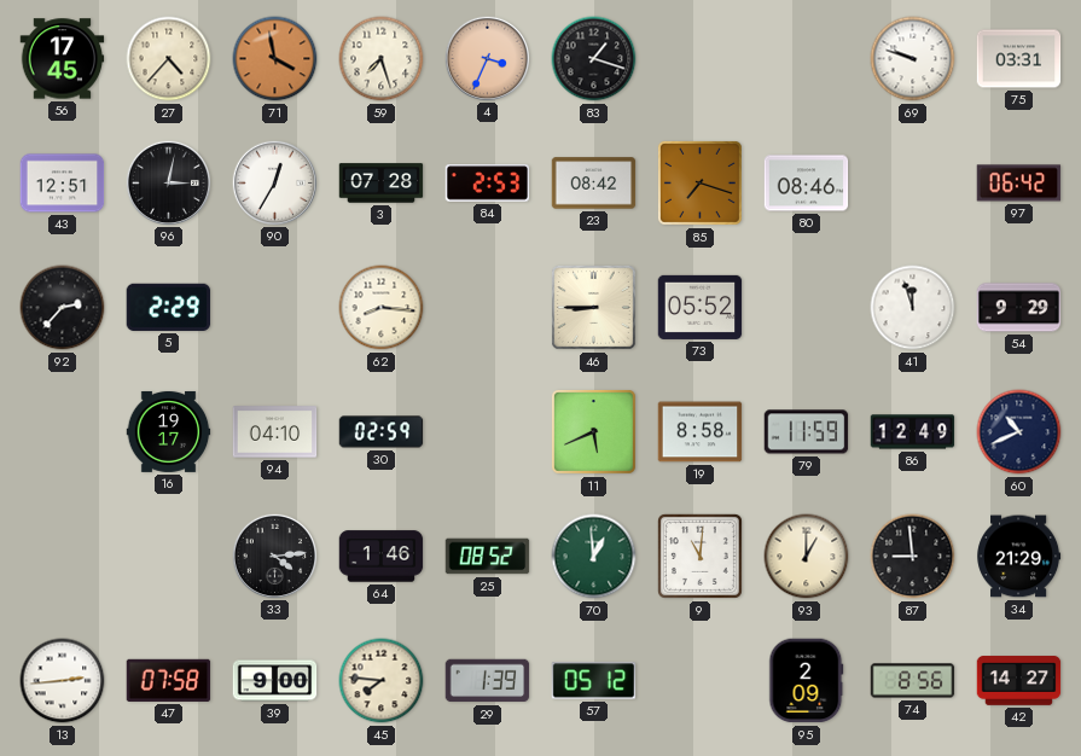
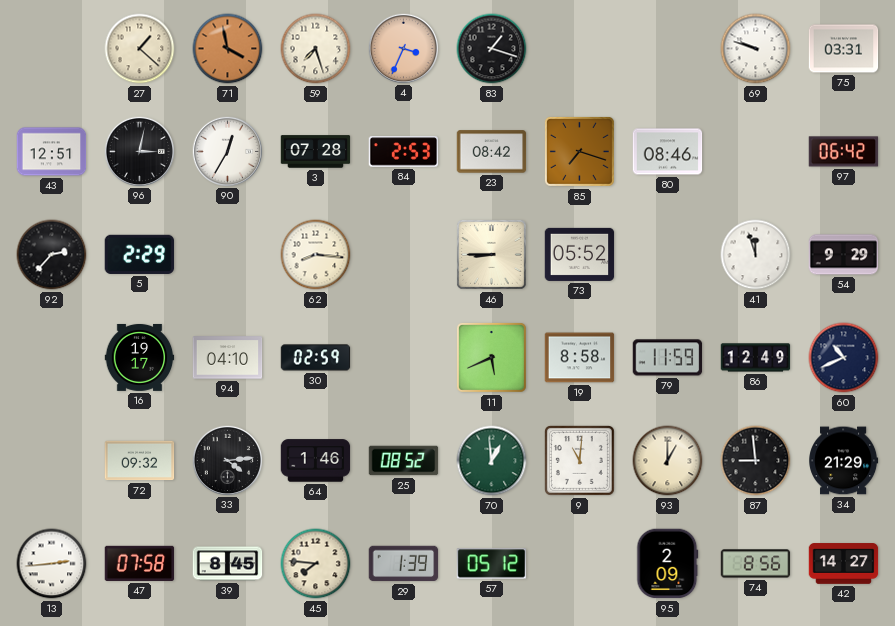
56: 17:45 -> none
27: 4:37 -> 1:22
72: none -> 09:32
39: 9:00 -> 8:45
